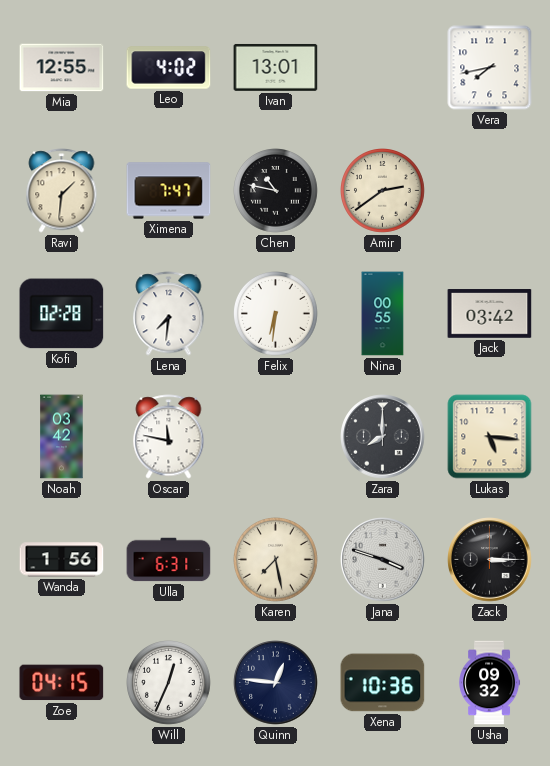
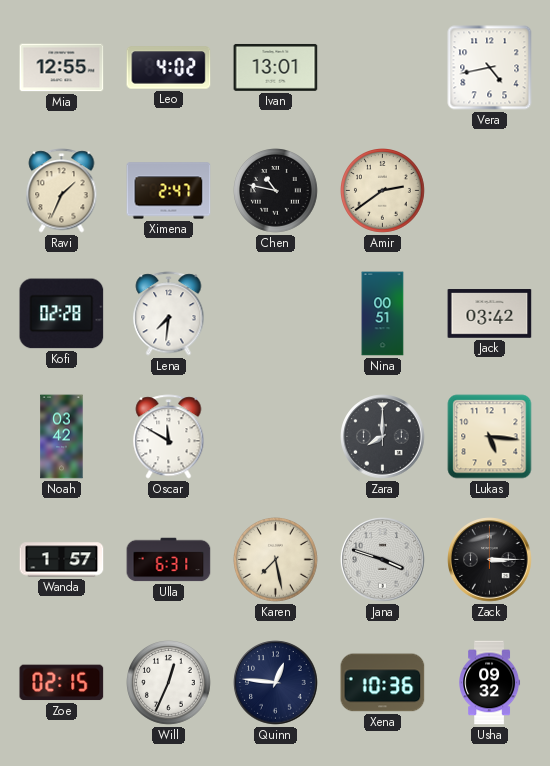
Vera: 7:43 -> 4:43
Ravi: 1:31 -> 1:34
Ximena: 7:47 -> 2:47
Felix: 6:31 -> none
Nina: 00:55 -> 00:51
Oscar: 11:47 -> 11:50
Wanda: 1:56 -> 1:57
Zoe: 04:15 -> 02:15
